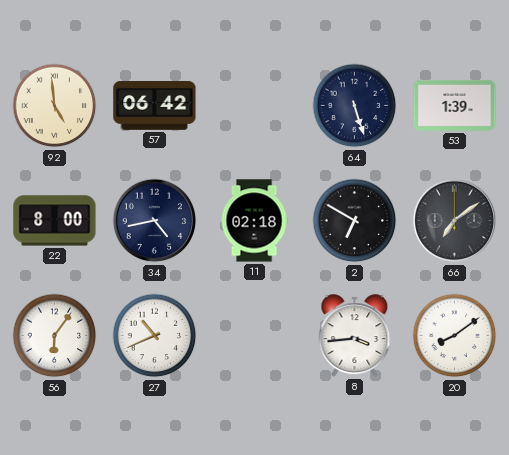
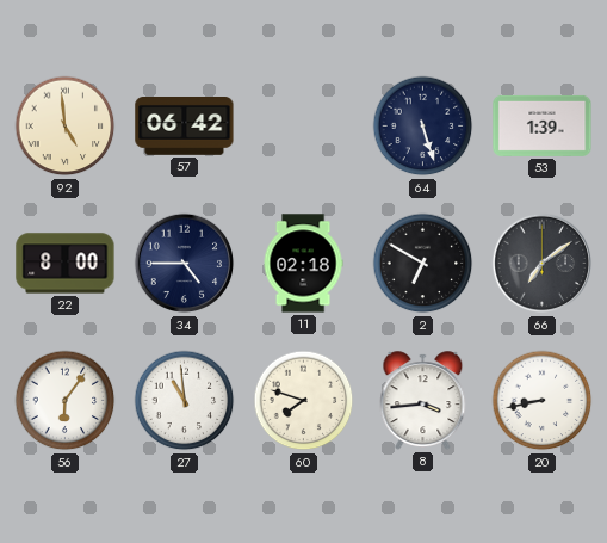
34: 4:43 -> 4:45
27: 10:41 -> 10:59
60: none -> 7:48
20: 8:09 -> 8:43
